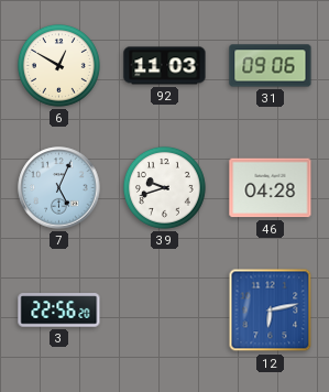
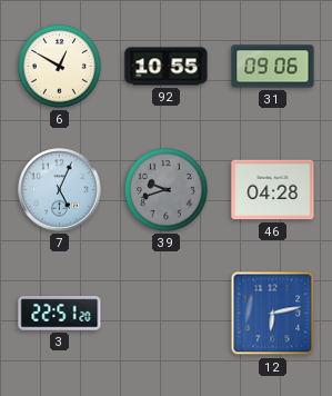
92: 11:03 -> 10:55
39 dial: white -> grey
3: 22:56 -> 22:51
